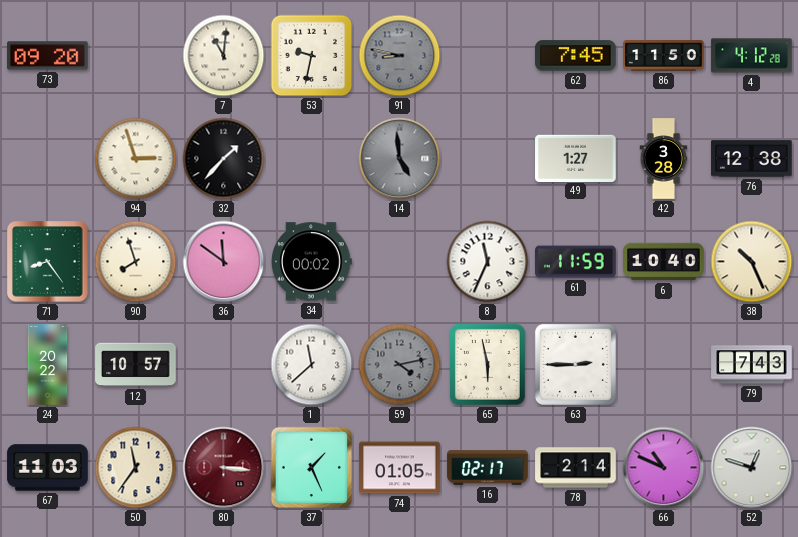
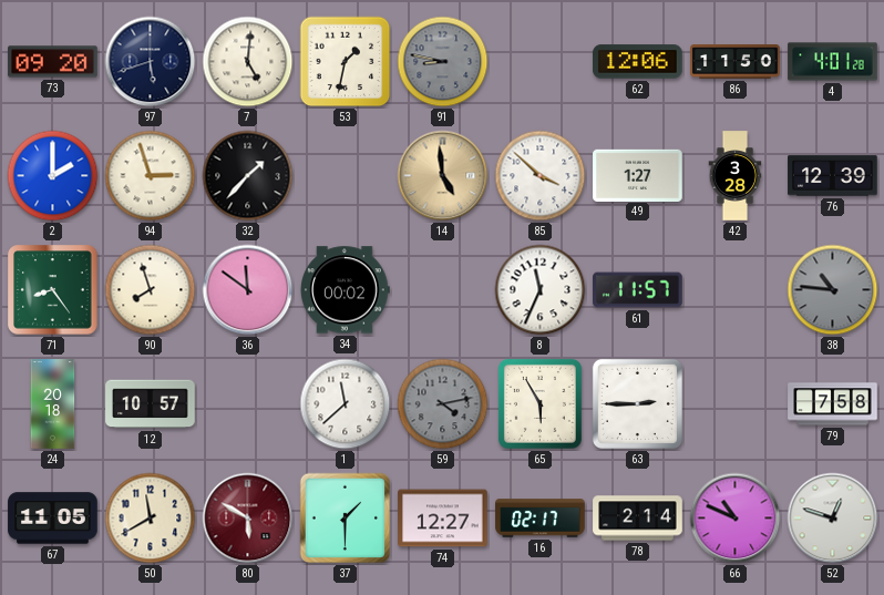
97: none -> 5:42
7: 11:01 -> 5:01
53: 9:32 -> 1:32
62: 7:45 -> 12:06
4: 4:12 -> 4:01
2: none -> 2:00
14 dial: grey -> champagne
85: none -> 3:52
76: 12:38 -> 12:39
61: 11:59 -> 11:57
6: 10:40 -> none
38: 10:26 -> 10:46
38 dial: cream -> grey
24: 20:22 -> 20:18
65: 5:58 -> 5:55
79: 7:43 -> 7:58
67: 11:03 -> 11:05
50: 11:36 -> 11:40
80: 3:16 -> 5:50
37: 1:26 -> 1:30
74: 01:05 -> 12:27
